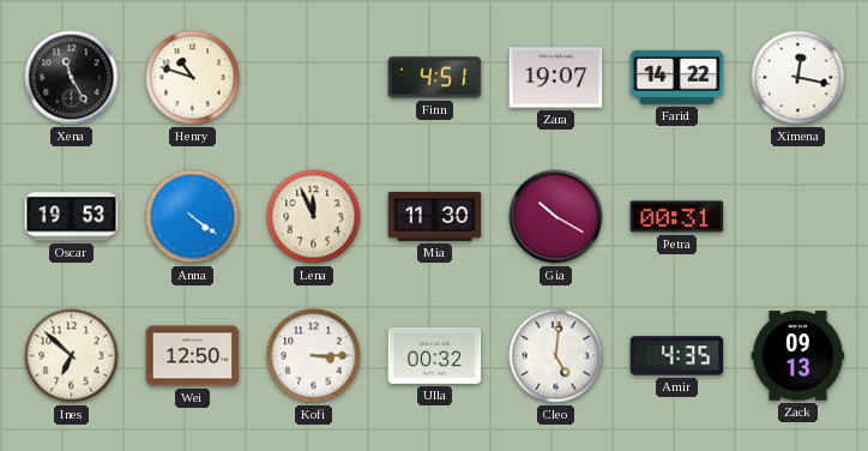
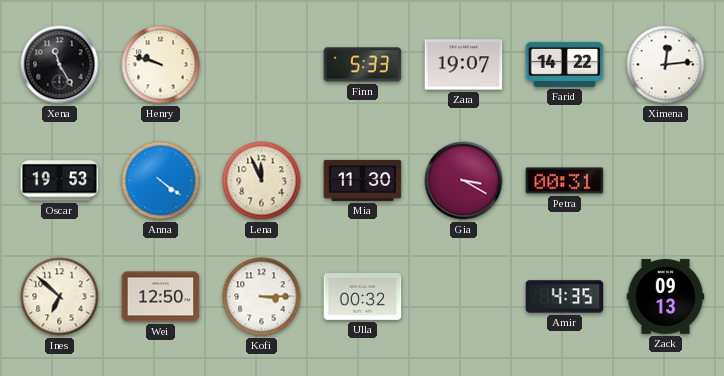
Henry: 10:48 -> 9:48
Finn: 4:51 -> 5:33
Ximena: 12:17 -> 12:14
Gia: 10:20 -> 3:20
Cleo: 5:01 -> none
